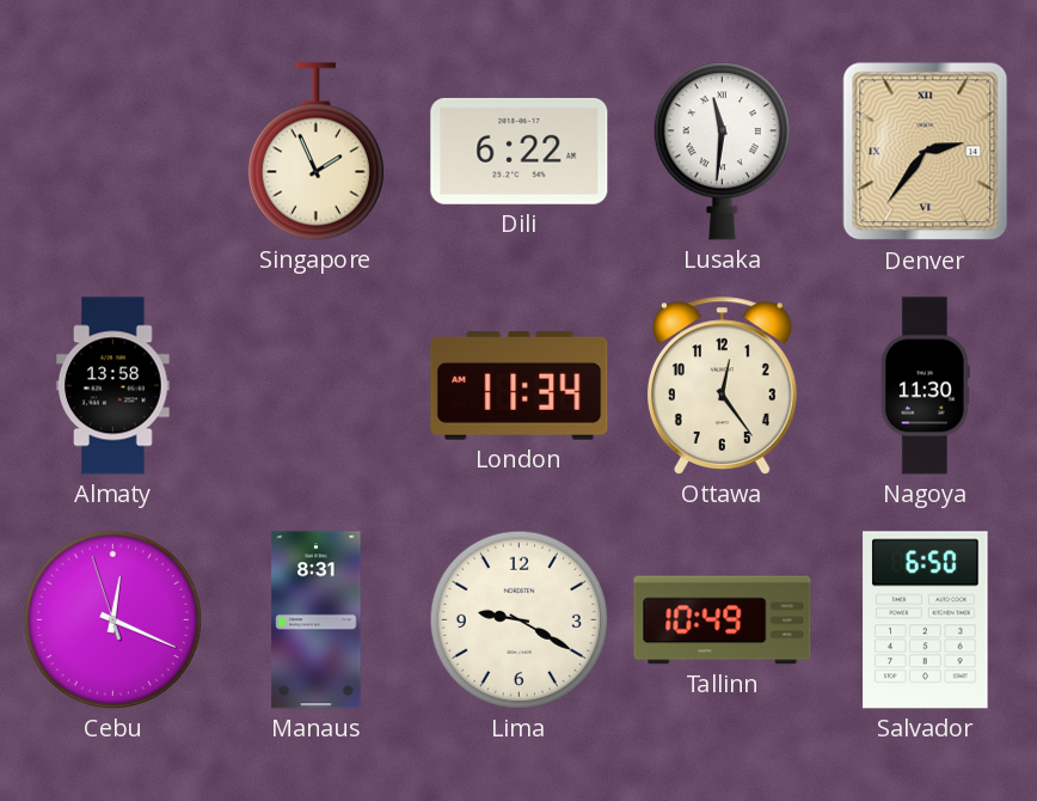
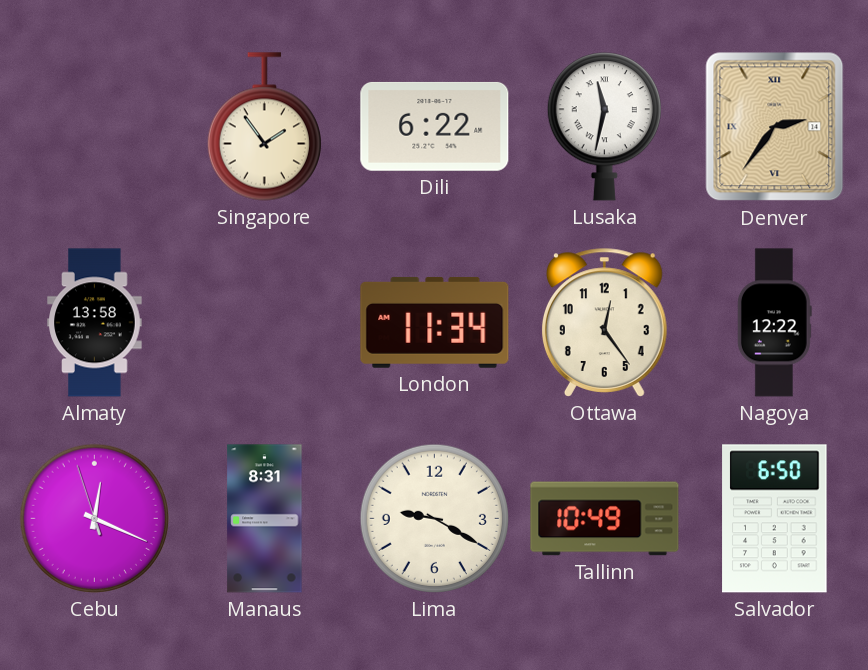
Singapore: 1:56 -> 1:54
Lusaka: 11:31 -> 11:32
Nagoya: 11:30 -> 12:22
